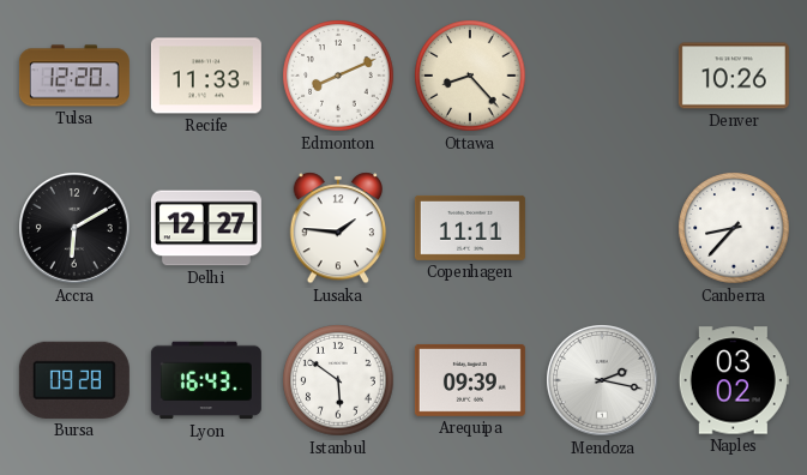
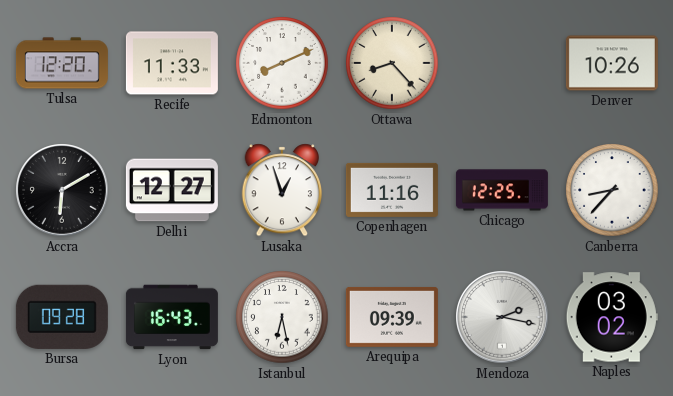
Lusaka: 1:46 -> 12:57
Copenhagen: 11:11 -> 11:16
Chicago: none -> 12:25
Istanbul: 5:51 -> 6:28
